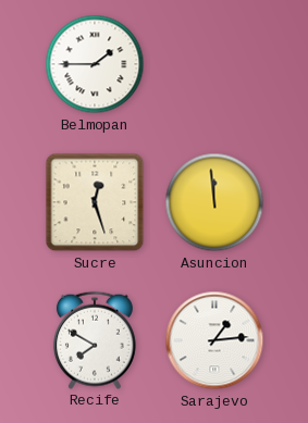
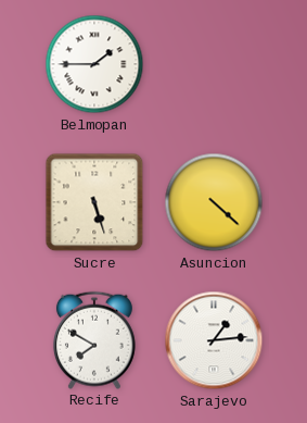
Sucre: 12:27 -> 5:27
Asuncion: 11:59 -> 4:22
